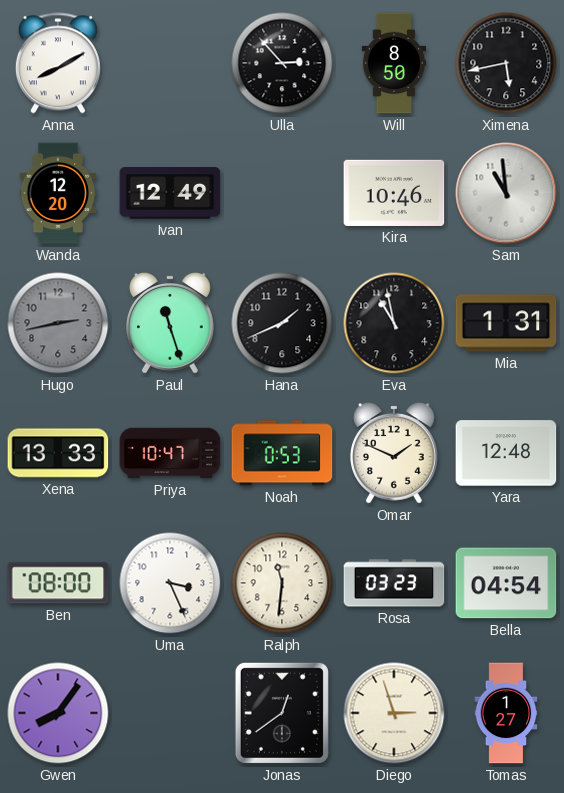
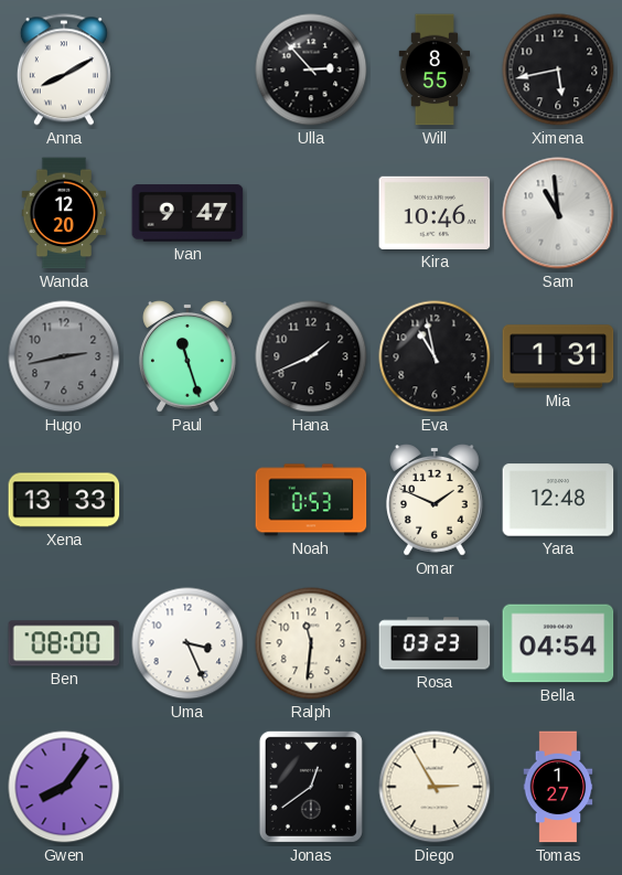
Will: 8:50 -> 8:55
Ivan: 12:49 -> 9:47
Priya: 10:47 -> none
Diego: 2:57 -> 2:55
